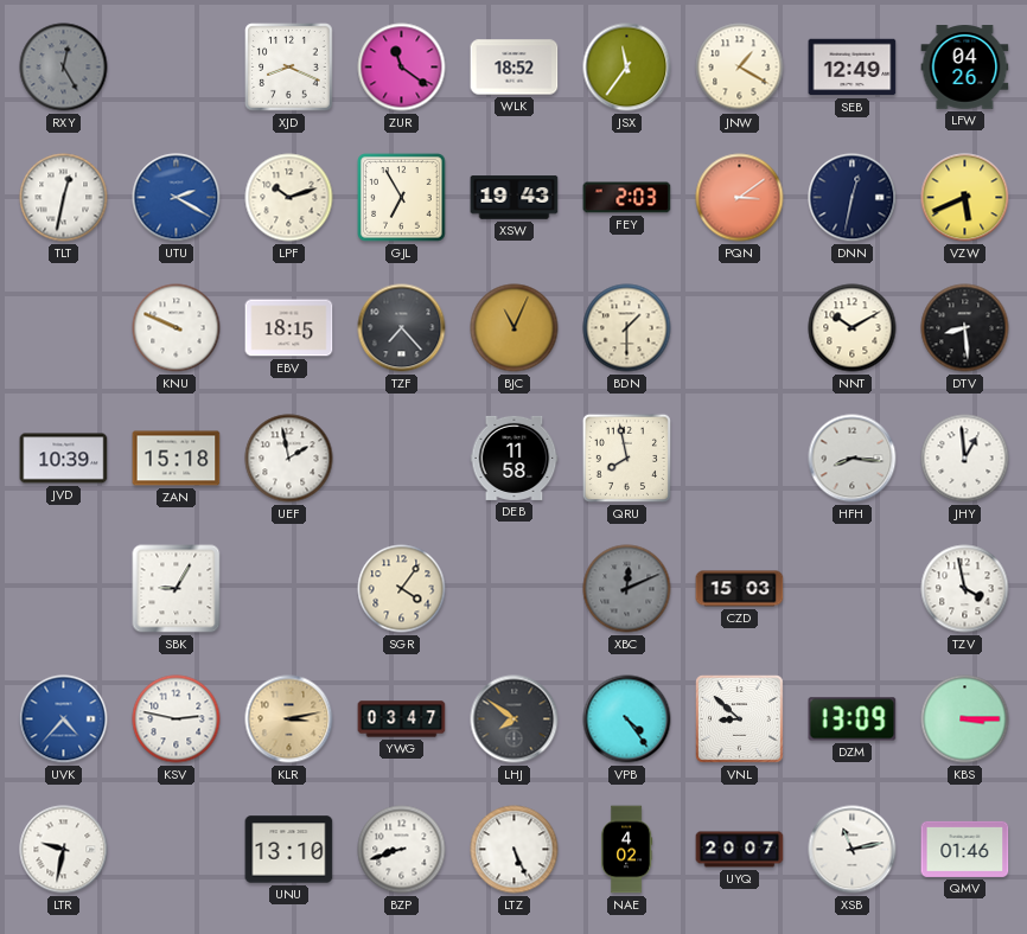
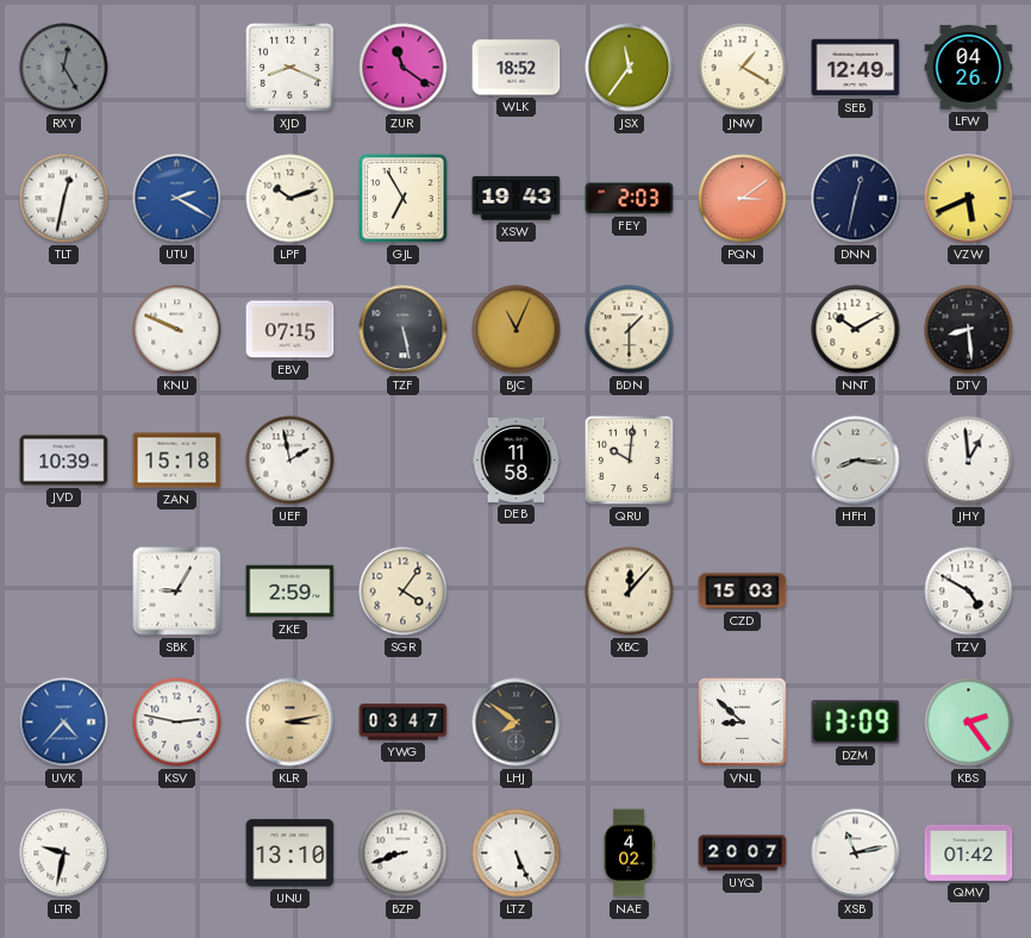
EBV: 18:15 -> 07:15
TZF: 7:23 -> 5:28
QRU: 7:58 -> 10:01
ZKE: none -> 2:59
XBC: 12:11 -> 12:07
XBC dial: grey -> cream
TZV: 3:58 -> 4:50
VPB: 4:24 -> none
KBS: 3:15 -> 2:24
QMV: 01:46 -> 01:42
